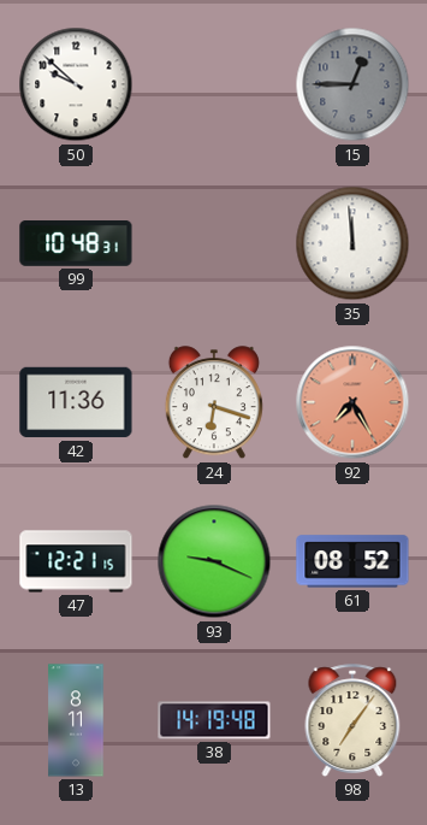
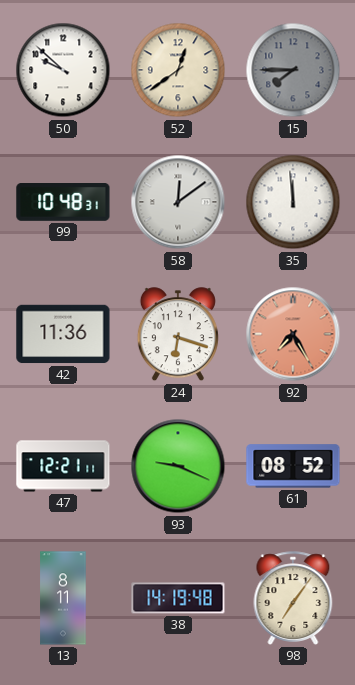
52: none -> 12:39
15: 12:45 -> 7:45
58: none -> 12:09
47: 12:21:15 -> 12:21:11
